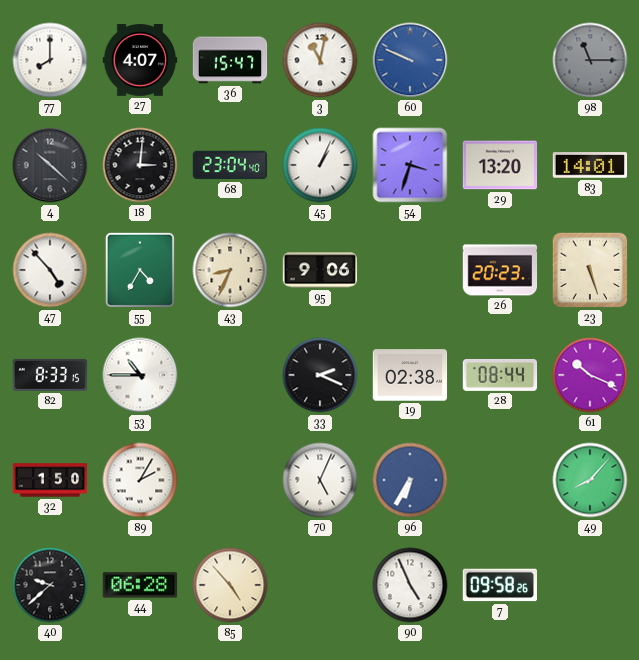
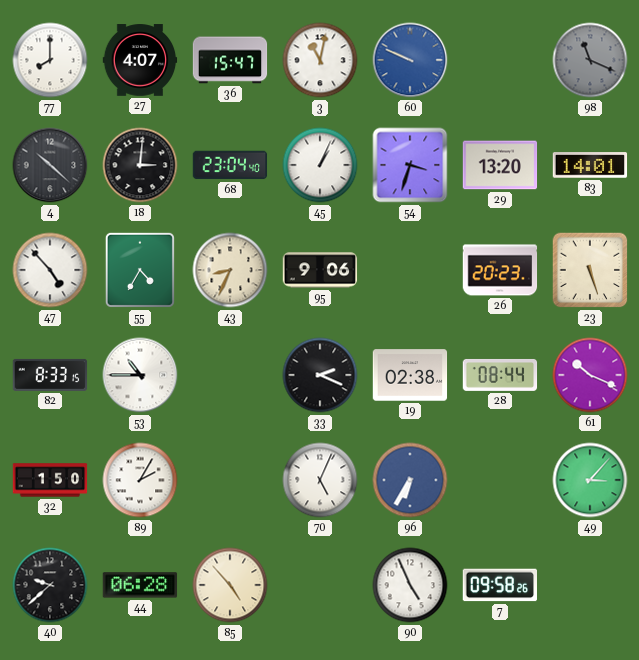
98: 11:15 -> 11:19
49: 8:07 -> 3:07
